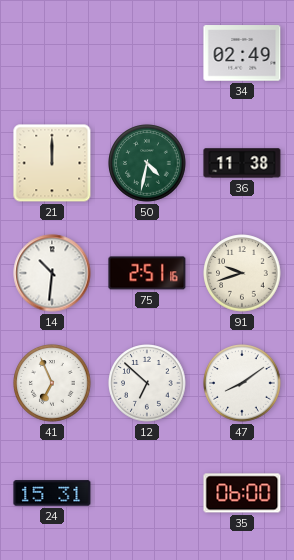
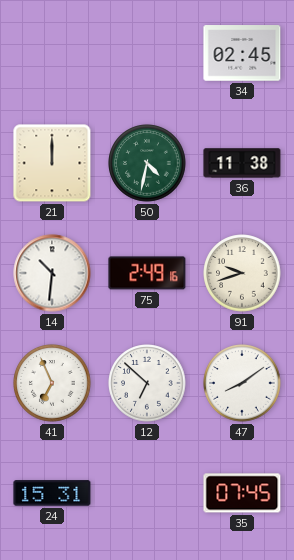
34: 02:49 -> 02:45
75: 2:51 -> 2:49
35: 06:00 -> 07:45
